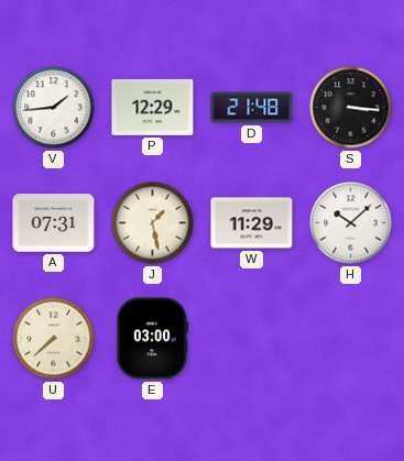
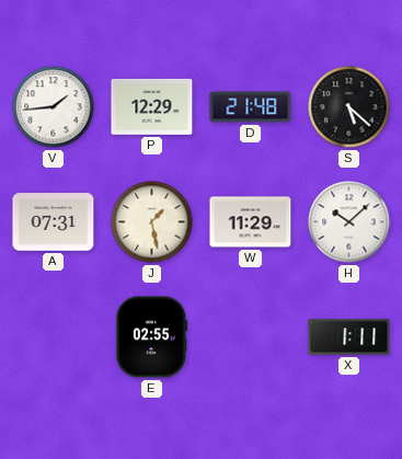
S: 3:16 -> 5:22
U: 7:38 -> none
E: 03:00 -> 02:55
X: none -> 1:11
